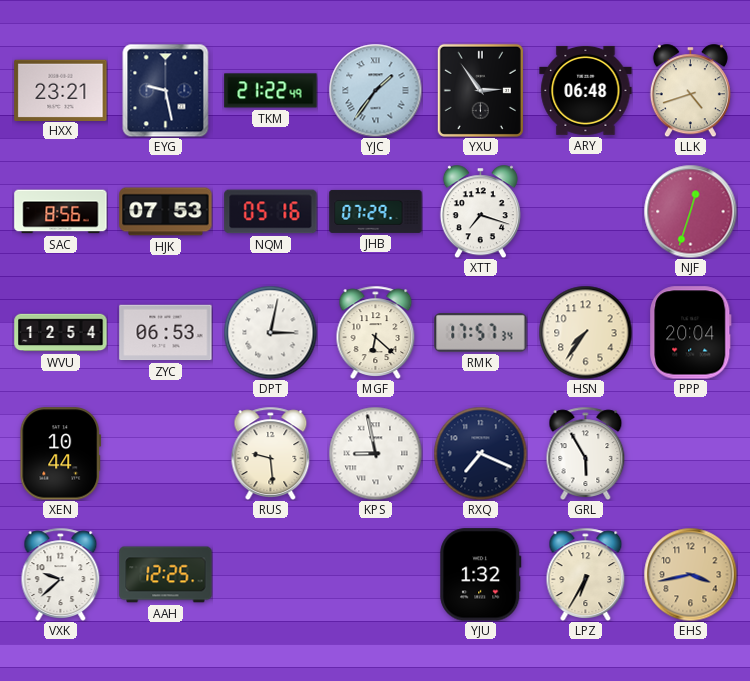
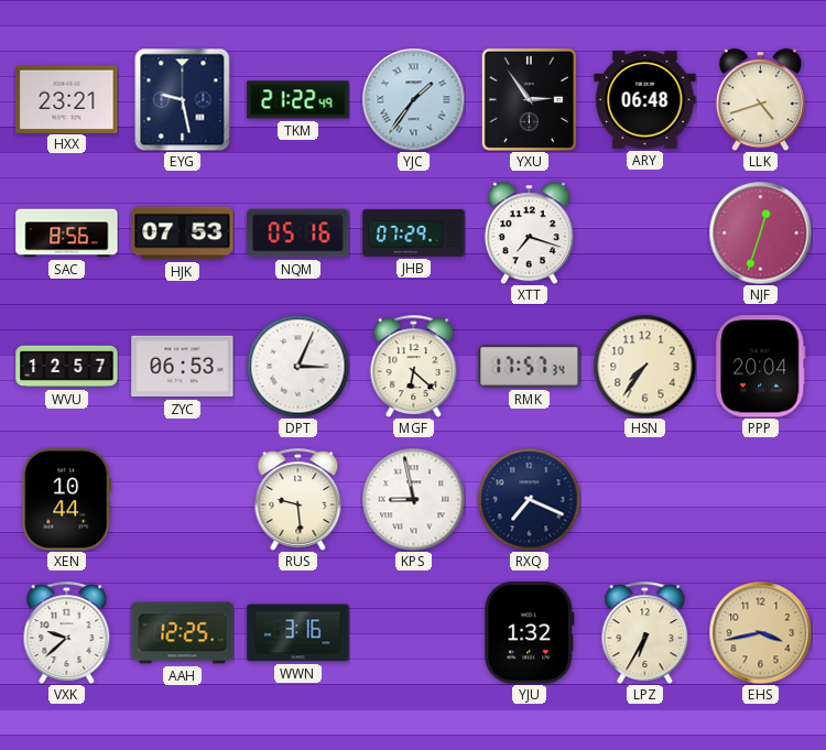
WVU: 12:54 -> 12:57
DPT: 3:02 -> 3:04
GRL: 5:55 -> none
WWN: none -> 3:16
